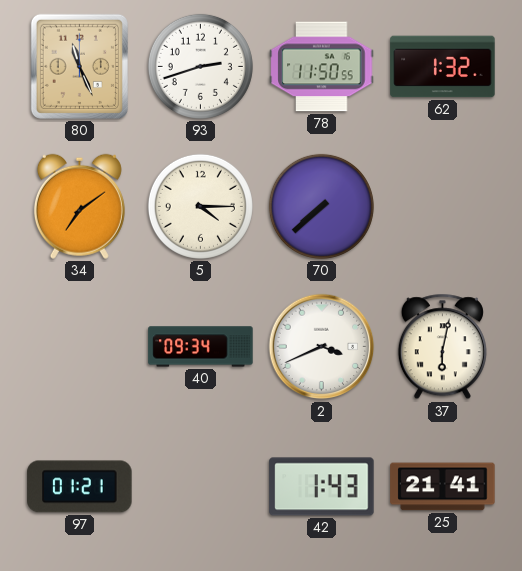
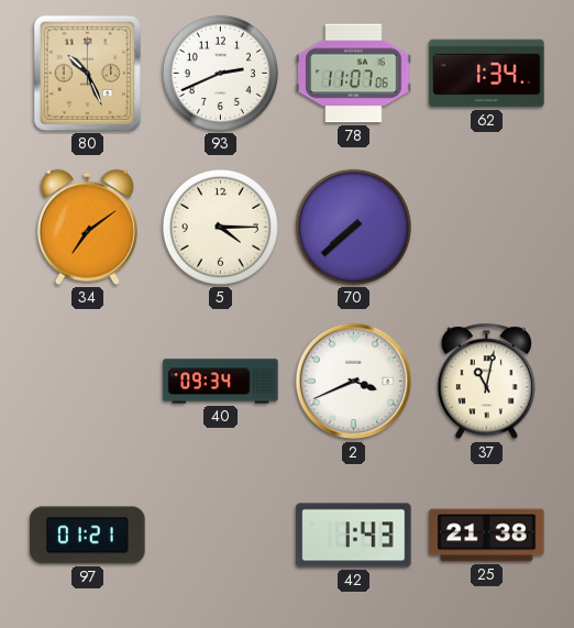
80: 11:26 -> 10:26
93: 2:42 -> 2:41
78: 11:50 -> 11:07
62: 1:32 -> 1:34
37: 6:02 -> 11:02
25: 21:41 -> 21:38
